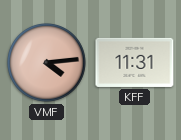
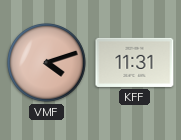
VMF: 4:14 -> 4:12
